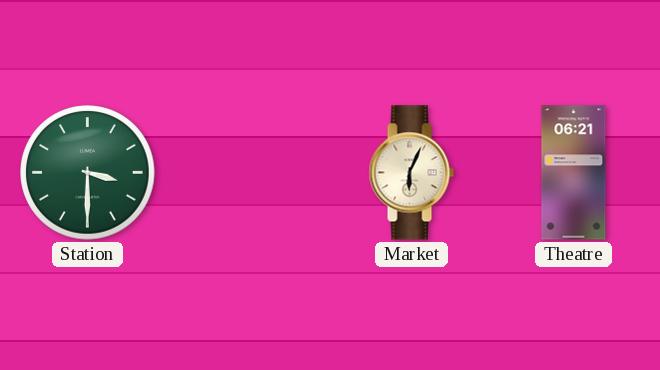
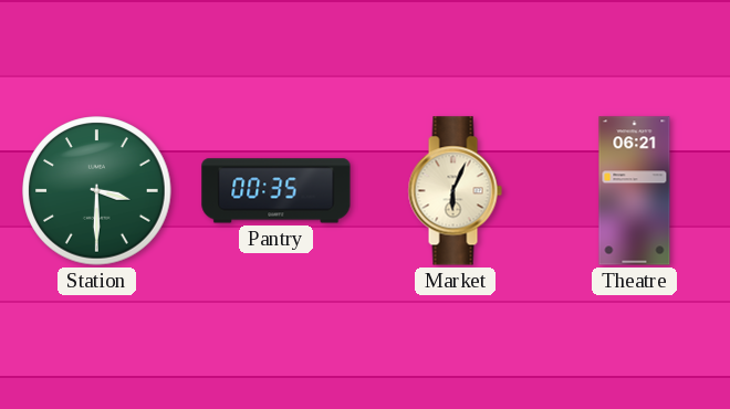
Pantry: none -> 00:35
